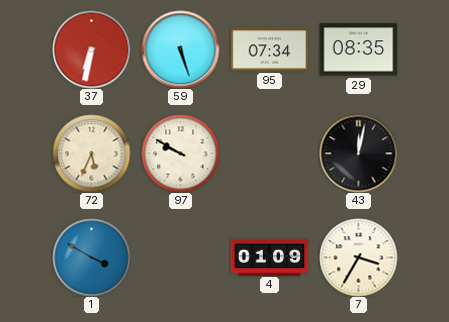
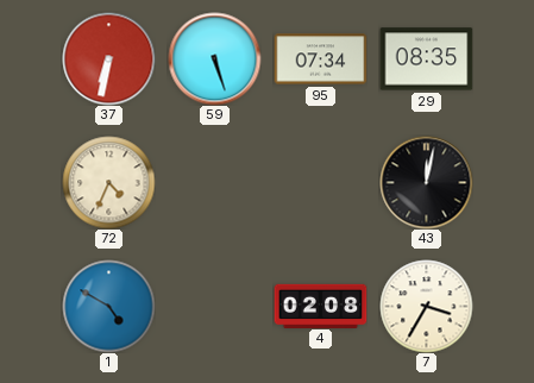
72: 5:34 -> 4:34
97: 9:50 -> none
1: 3:50 -> 4:50
4: 01:09 -> 02:08
